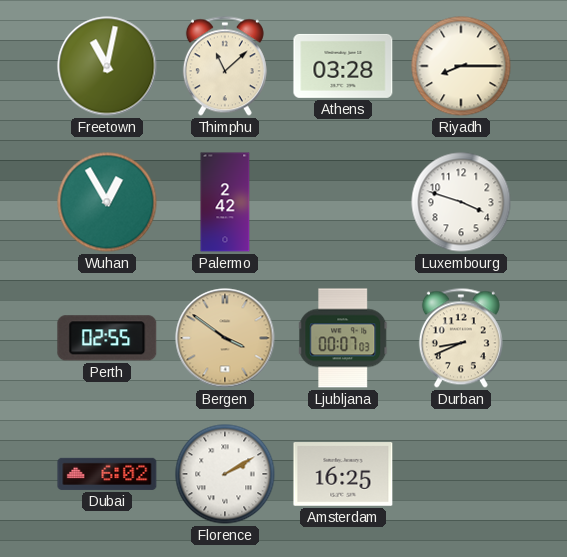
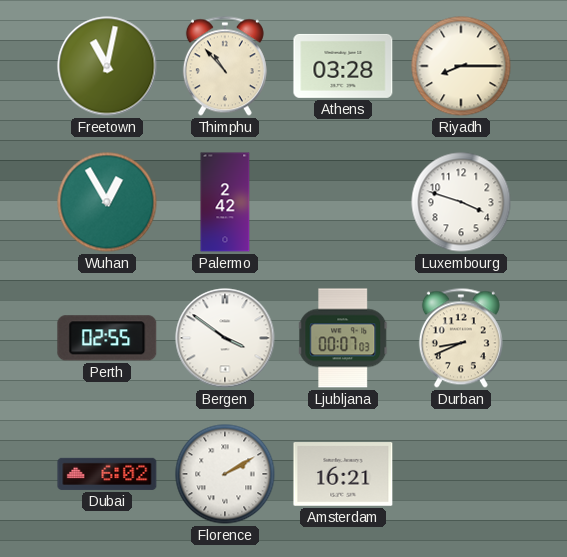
Thimphu: 11:08 -> 10:53
Bergen dial: champagne -> white
Amsterdam: 16:25 -> 16:21
